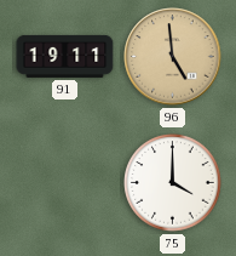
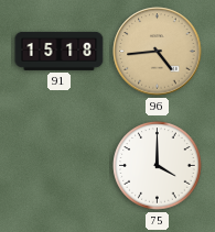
91: 19:11 -> 15:18
96: 4:59 -> 4:44
